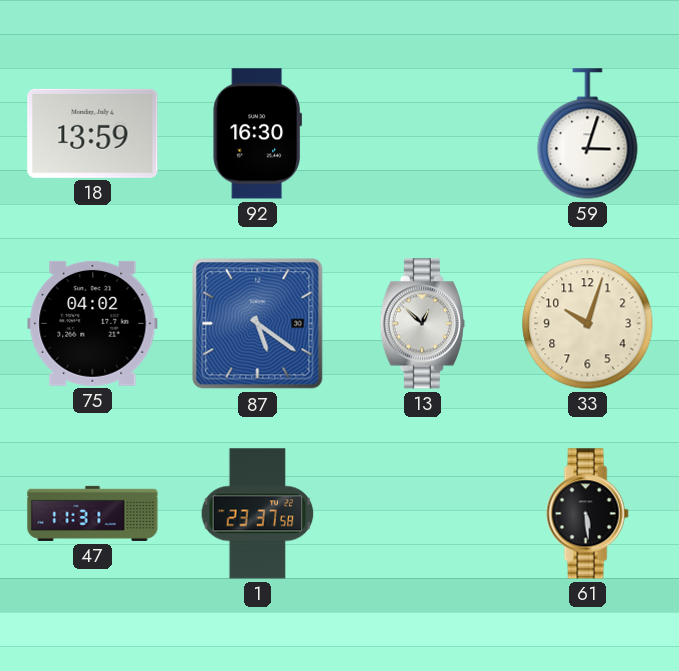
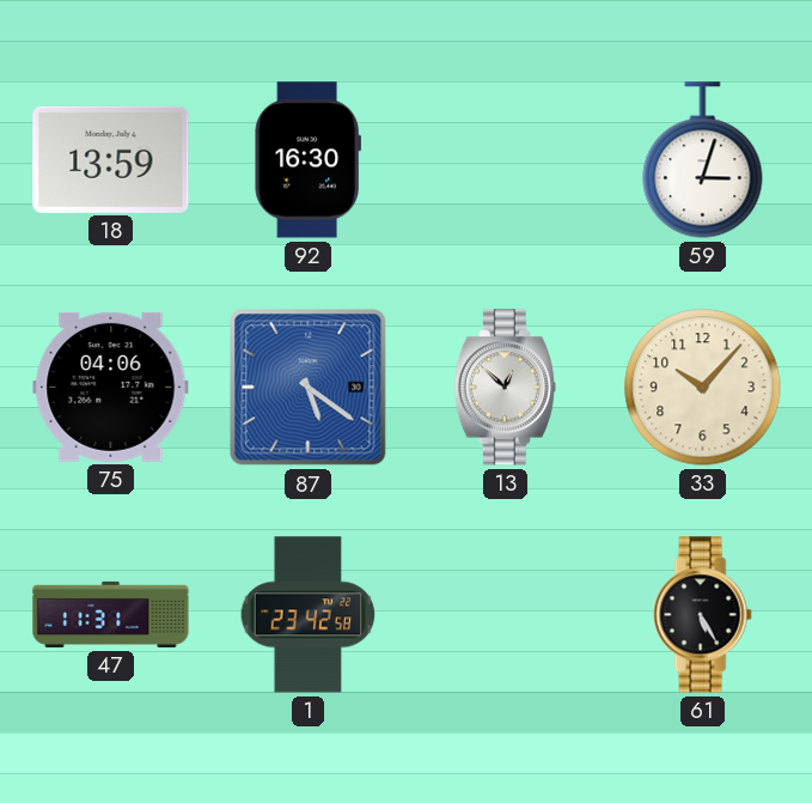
75: 04:02 -> 04:06
33: 10:03 -> 10:07
1: 23:37 -> 23:42
61: 5:29 -> 5:25
